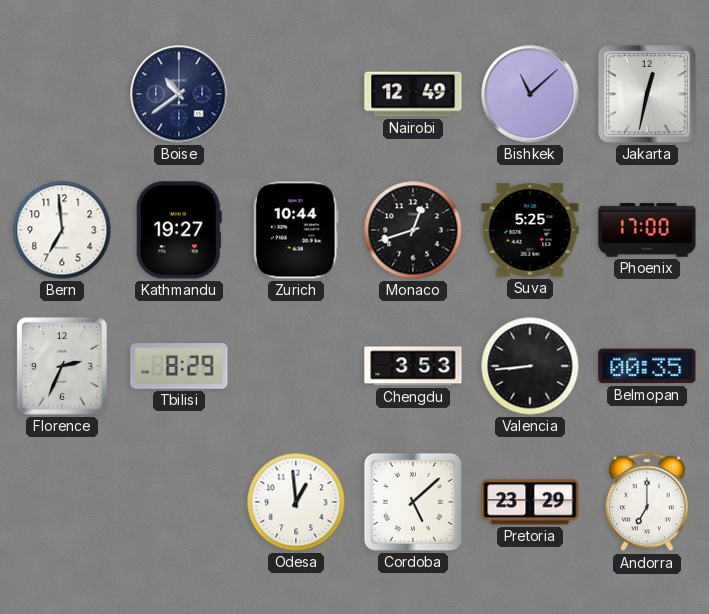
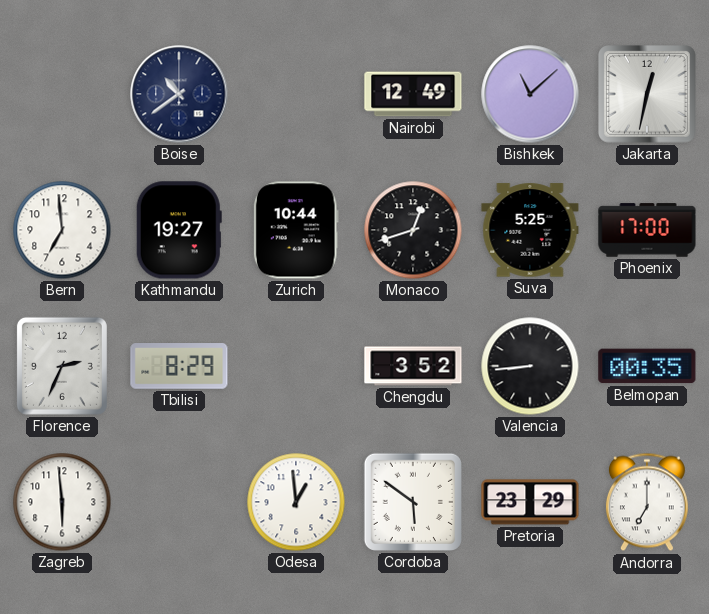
Chengdu: 3:53 -> 3:52
Zagreb: none -> 5:59
Cordoba: 5:08 -> 5:51
